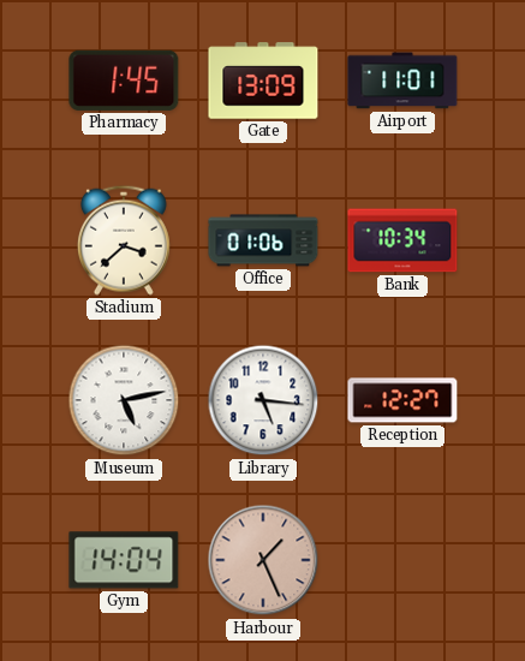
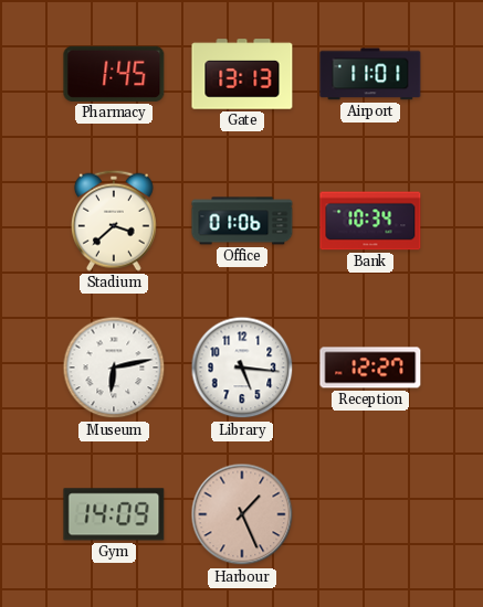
Gate: 13:09 -> 13:13
Museum: 5:13 -> 6:13
Gym: 14:04 -> 14:09
